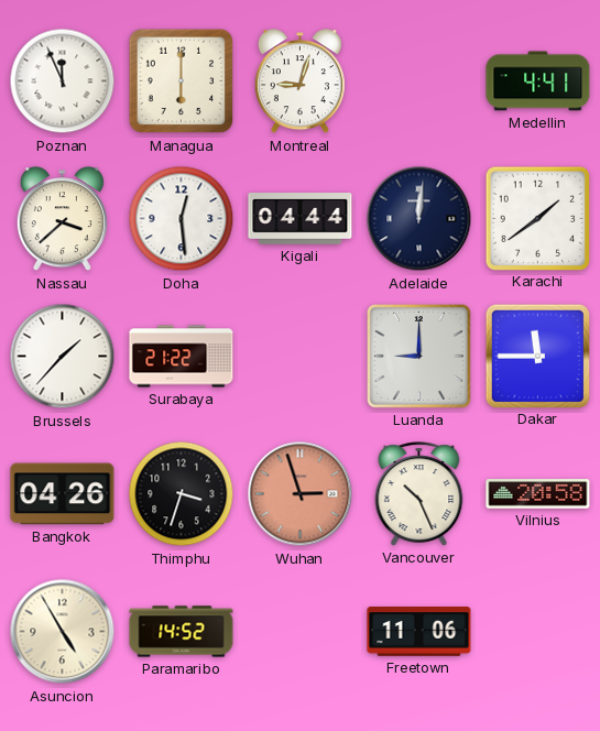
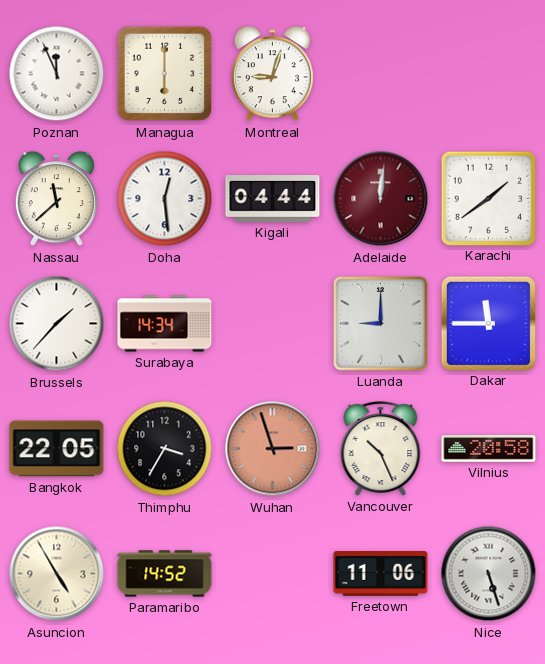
Medellin: 4:41 -> none
Nassau: 3:38 -> 11:38
Adelaide dial: navy -> burgundy
Surabaya: 21:22 -> 14:34
Bangkok: 04:26 -> 22:05
Thimphu: 3:33 -> 3:35
Nice: none -> 5:27
